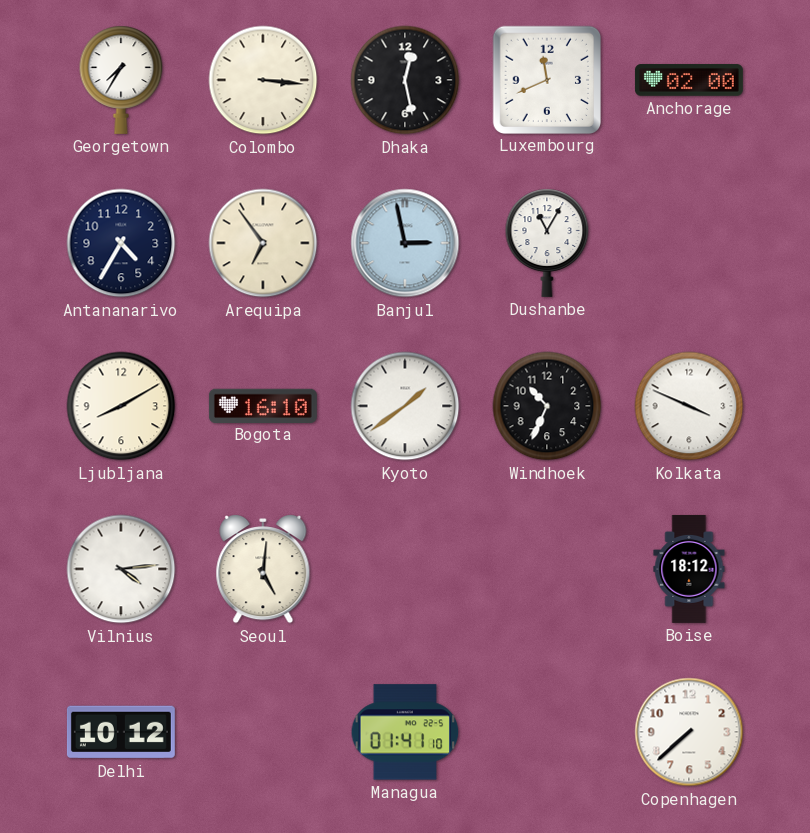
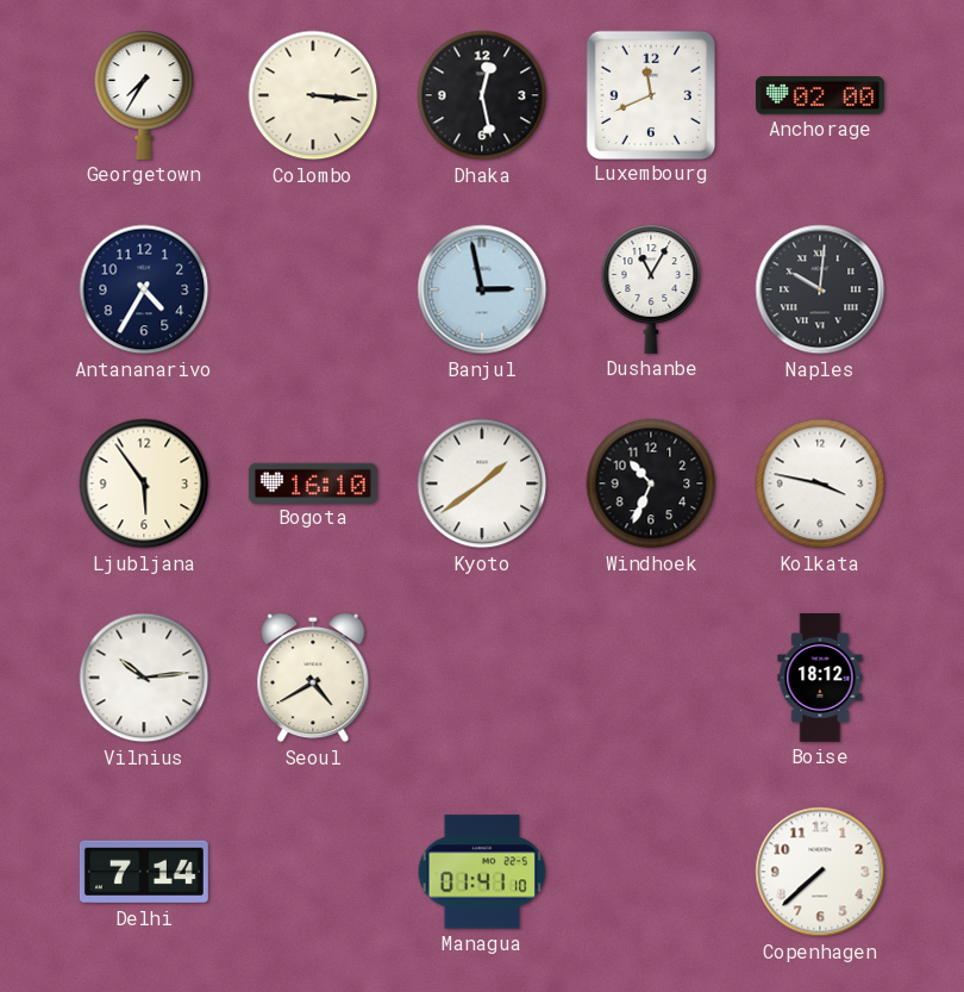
Arequipa: 6:54 -> none
Naples: none -> 10:01
Ljubljana: 8:10 -> 5:54
Kolkata: 3:49 -> 3:47
Vilnius: 4:14 -> 10:14
Seoul: 5:01 -> 4:40
Delhi: 10:12 -> 7:14
